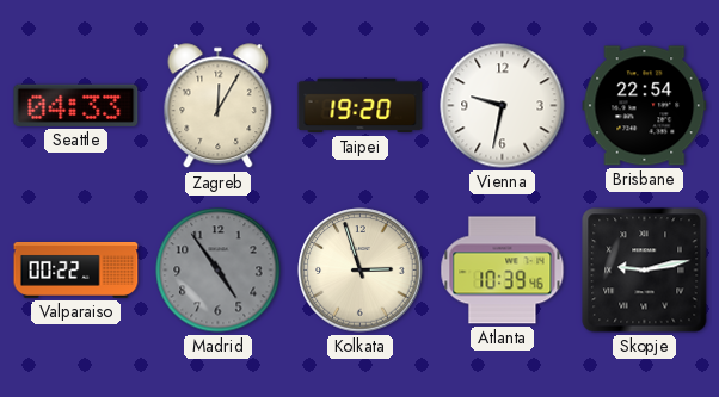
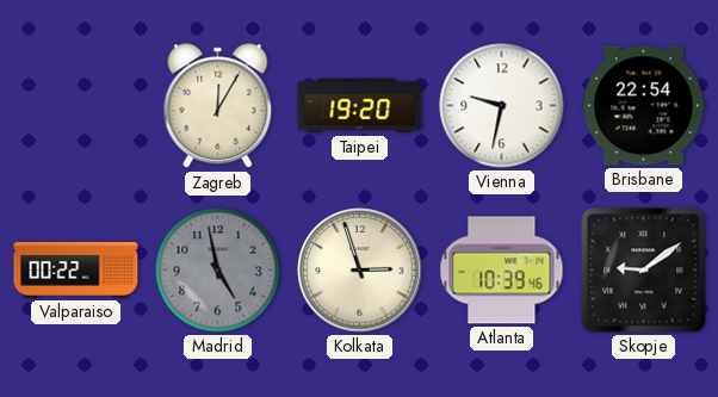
Seattle: 04:33 -> none
Madrid: 4:54 -> 4:58
Skopje: 9:13 -> 9:09
